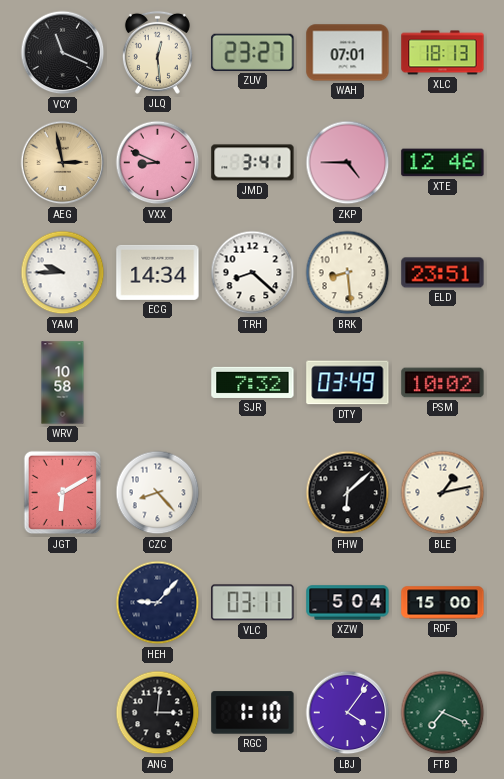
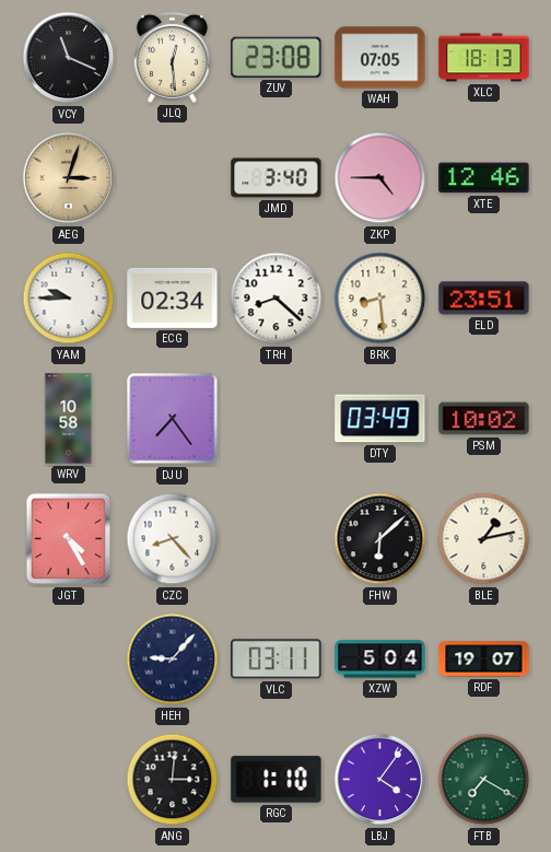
ZUV: 23:27 -> 23:08
WAH: 07:01 -> 07:05
AEG: 2:58 -> 3:03
VXX: 8:49 -> none
JMD: 3:41 -> 3:40
ECG: 14:34 -> 02:34
DJU: none -> 7:24
SJR: 7:32 -> none
JGT: 6:10 -> 4:25
RDF: 15:00 -> 19:07
FTB: 7:19 -> 7:20
